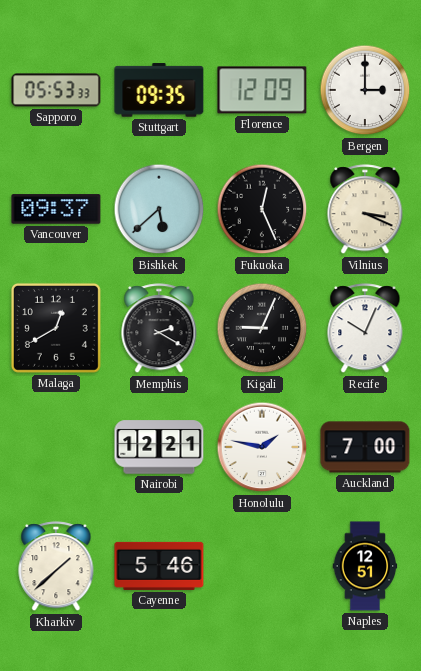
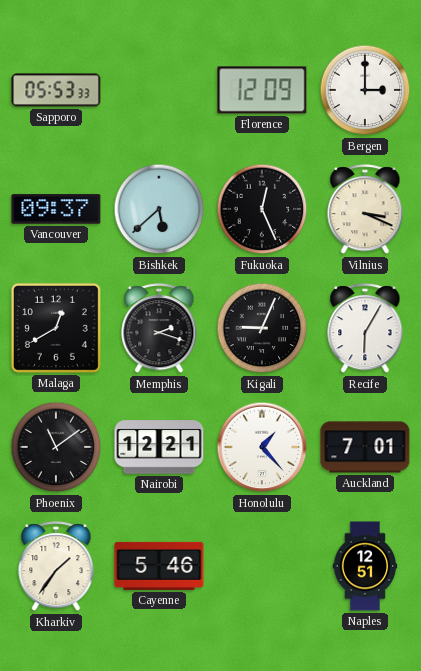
Stuttgart: 09:35 -> none
Memphis: 2:20 -> 2:18
Recife: 10:04 -> 6:05
Phoenix: none -> 11:09
Honolulu: 1:47 -> 1:23
Auckland: 7:00 -> 7:01
Kharkiv: 1:38 -> 1:36
